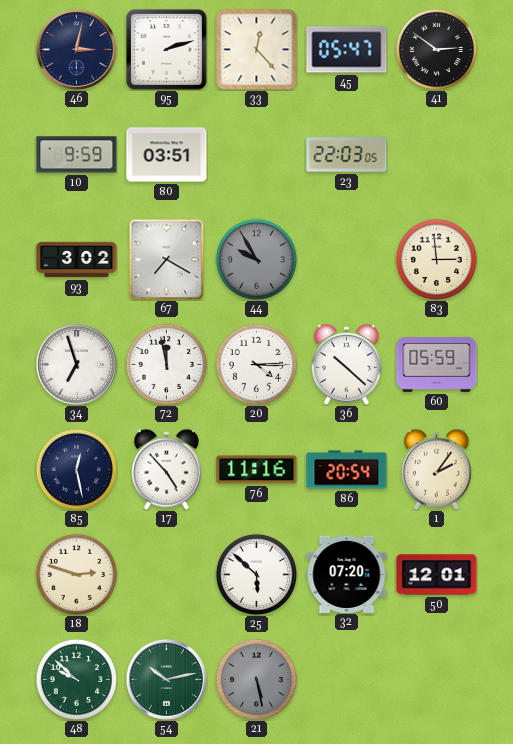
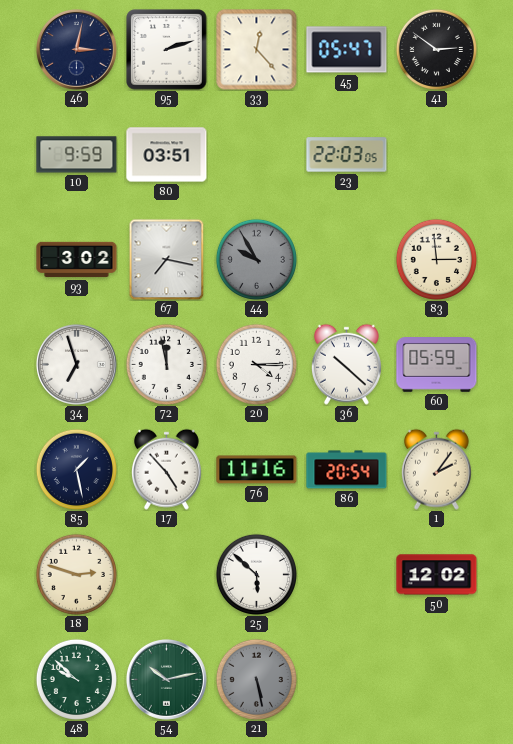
67: 7:20 -> 7:17
85: 12:28 -> 1:28
32: 07:20 -> none
50: 12:01 -> 12:02
